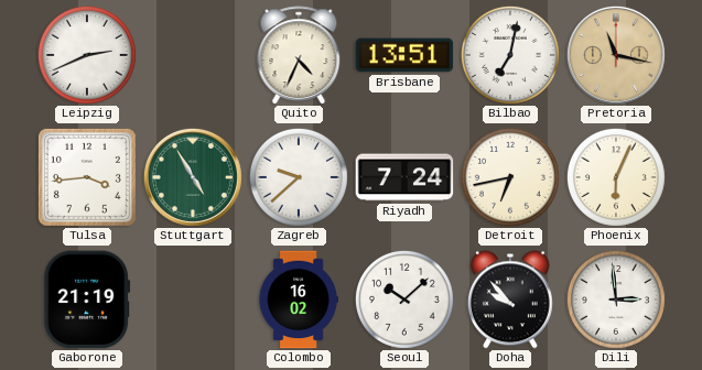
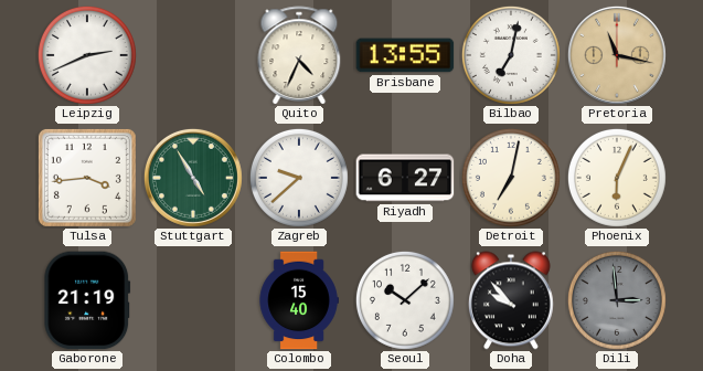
Brisbane: 13:51 -> 13:55
Riyadh: 7:24 -> 6:27
Detroit: 6:43 -> 7:02
Colombo: 16:02 -> 15:40
Dili dial: white -> grey
